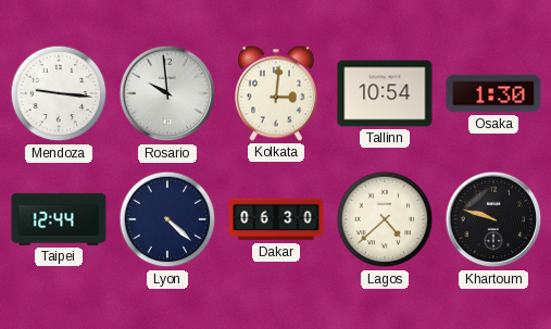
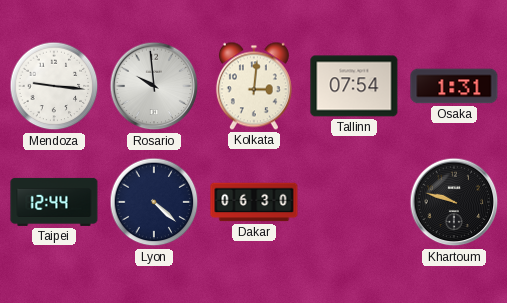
Tallinn: 10:54 -> 07:54
Osaka: 1:30 -> 1:31
Lagos: 4:38 -> none
